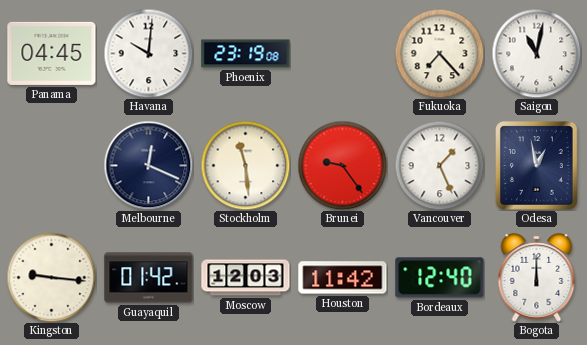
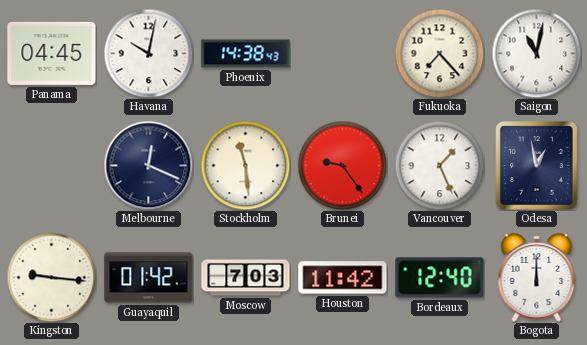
Havana: 10:01 -> 10:02
Phoenix: 23:19 -> 14:38
Moscow: 12:03 -> 7:03
